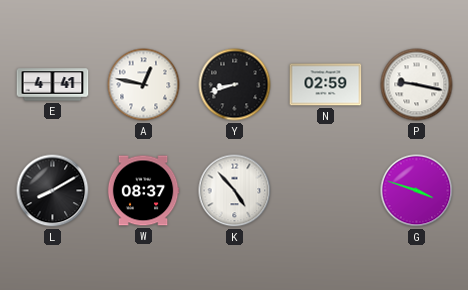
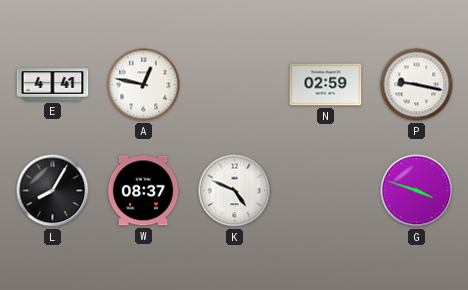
Y: 8:42 -> none
L: 8:10 -> 8:05
K: 4:53 -> 4:49
